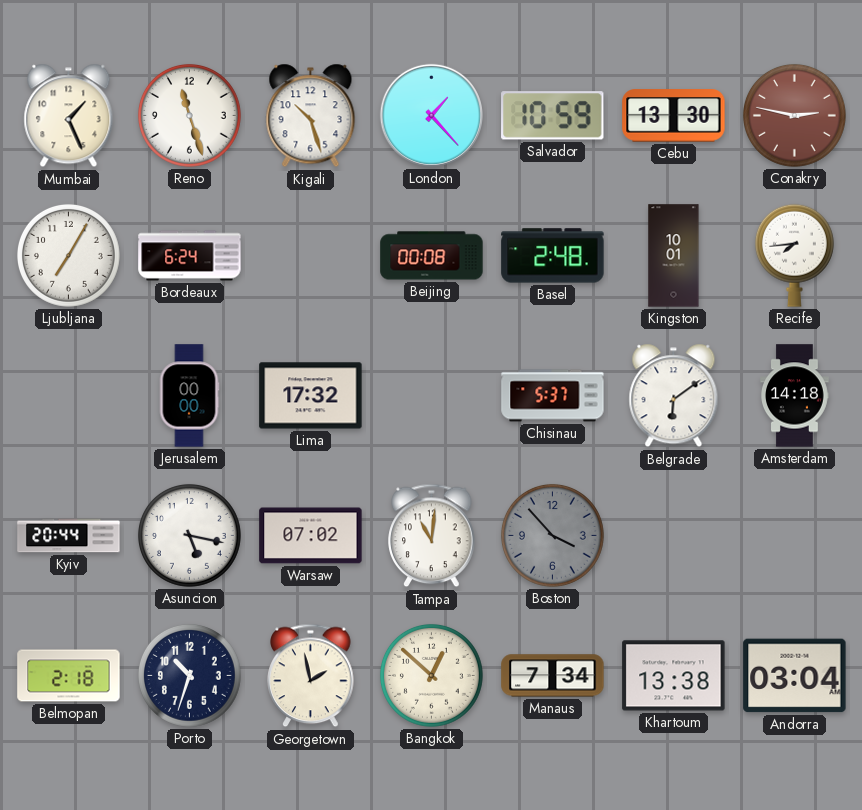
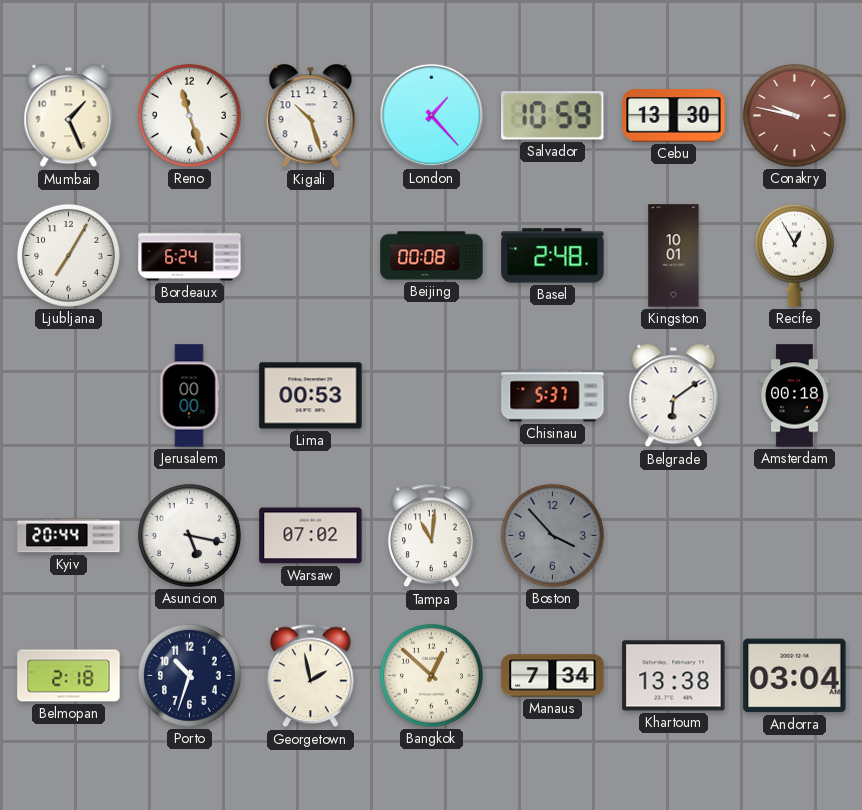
Conakry: 2:47 -> 9:47
Recife: 7:44 -> 12:55
Lima: 17:32 -> 00:53
Amsterdam: 14:18 -> 00:18
